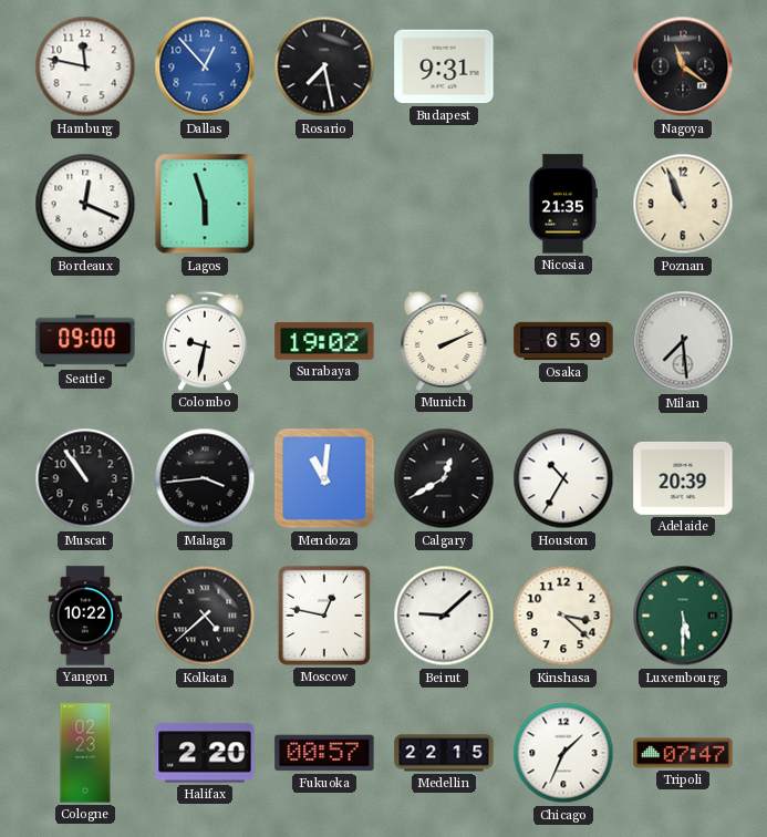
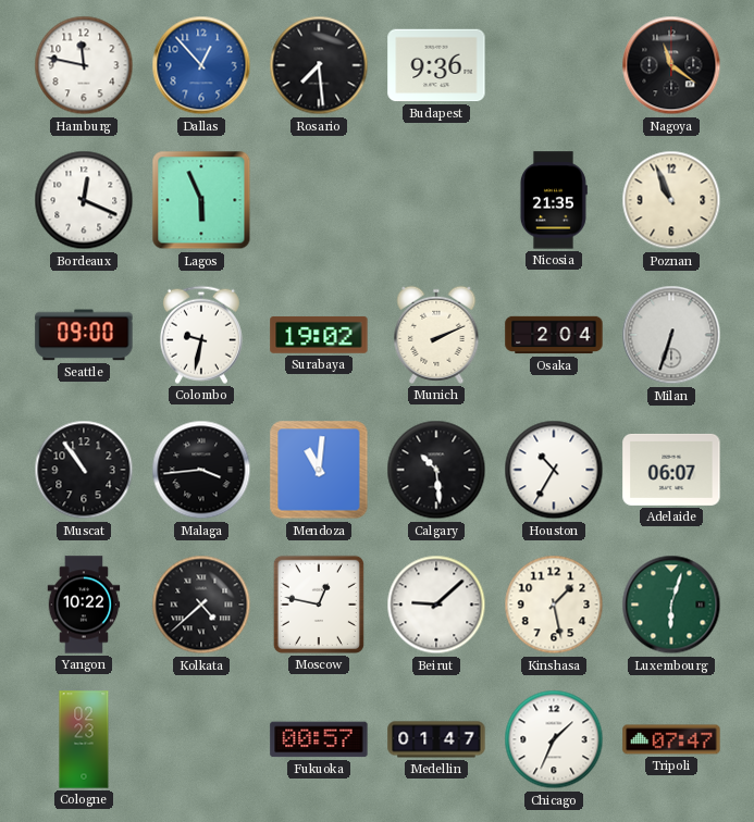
Rosario: 7:28 -> 7:29
Budapest: 9:31 -> 9:36
Lagos: 5:57 -> 5:56
Osaka: 6:59 -> 2:04
Milan: 7:29 -> 6:33
Calgary: 12:40 -> 10:29
Adelaide: 20:39 -> 06:07
Kinshasa: 3:22 -> 1:28
Luxembourg: 5:30 -> 6:03
Halifax: 2:20 -> none
Medellin: 22:15 -> 01:47
